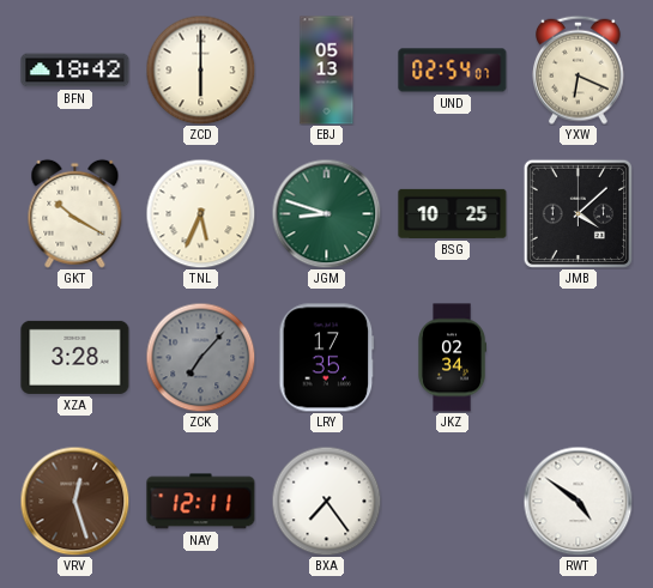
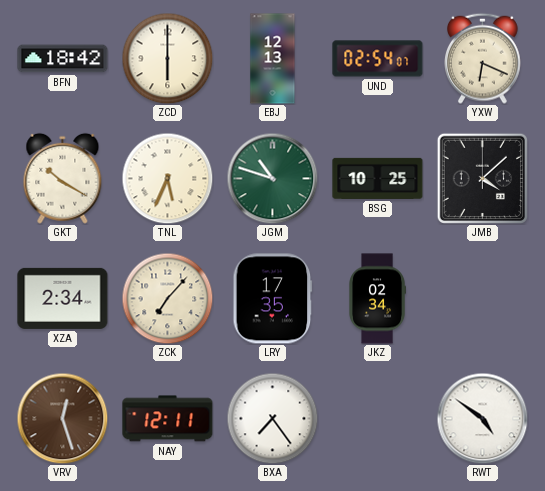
EBJ: 05:13 -> 12:13
JGM: 8:48 -> 10:48
XZA: 3:28 -> 2:34
ZCK dial: grey -> cream
